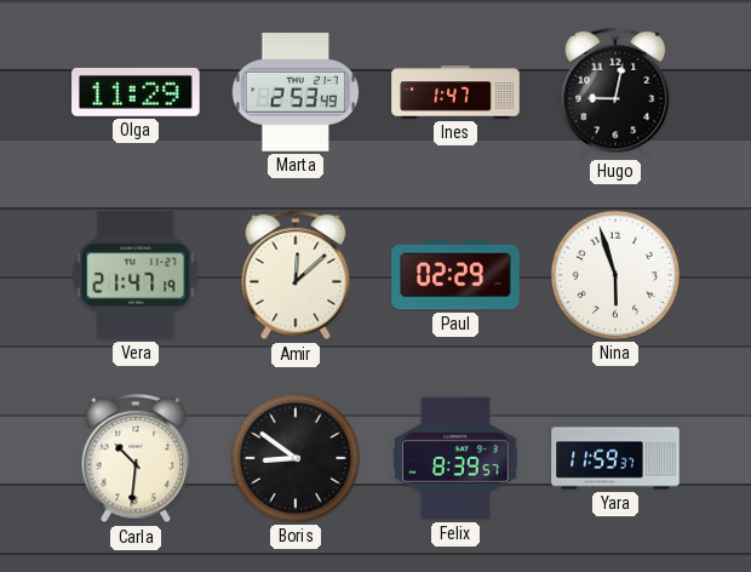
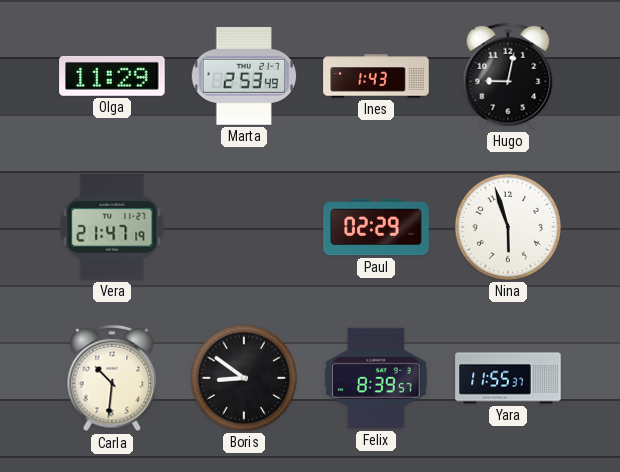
Ines: 1:47 -> 1:43
Amir: 12:08 -> none
Yara: 11:59 -> 11:55
